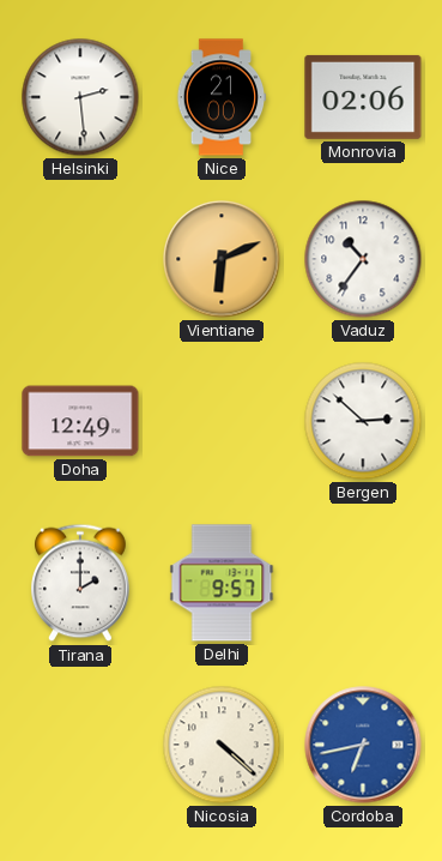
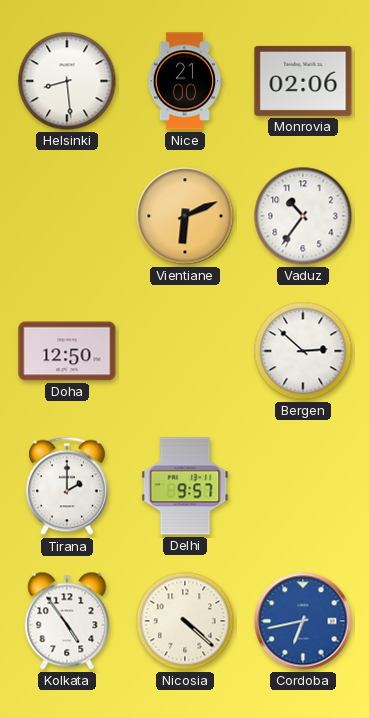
Helsinki: 2:29 -> 8:29
Doha: 12:49 -> 12:50
Kolkata: none -> 4:54
